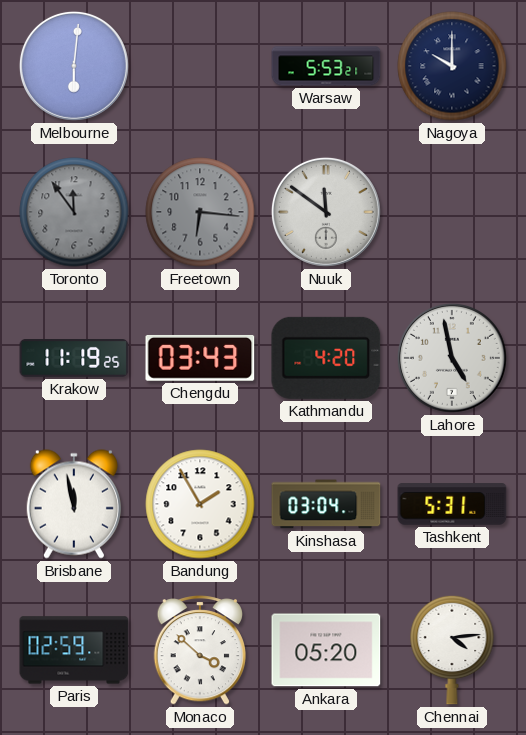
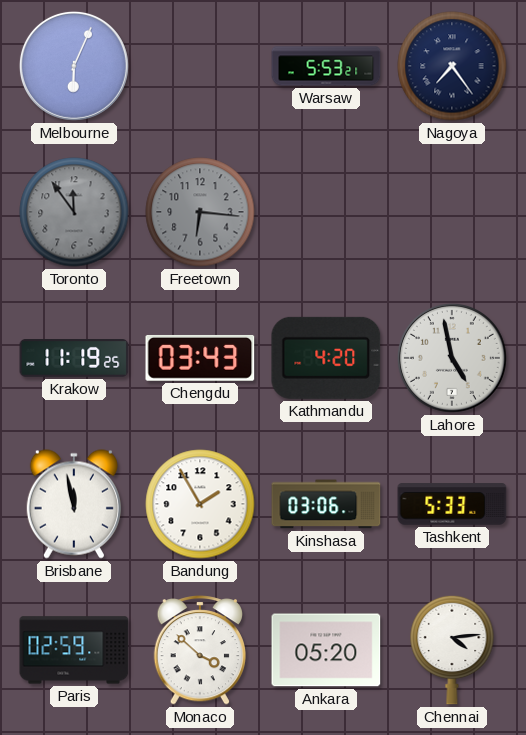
Melbourne: 6:01 -> 6:04
Nagoya: 10:00 -> 7:24
Nuuk: 11:51 -> none
Kinshasa: 03:04 -> 03:06
Tashkent: 5:31 -> 5:33
